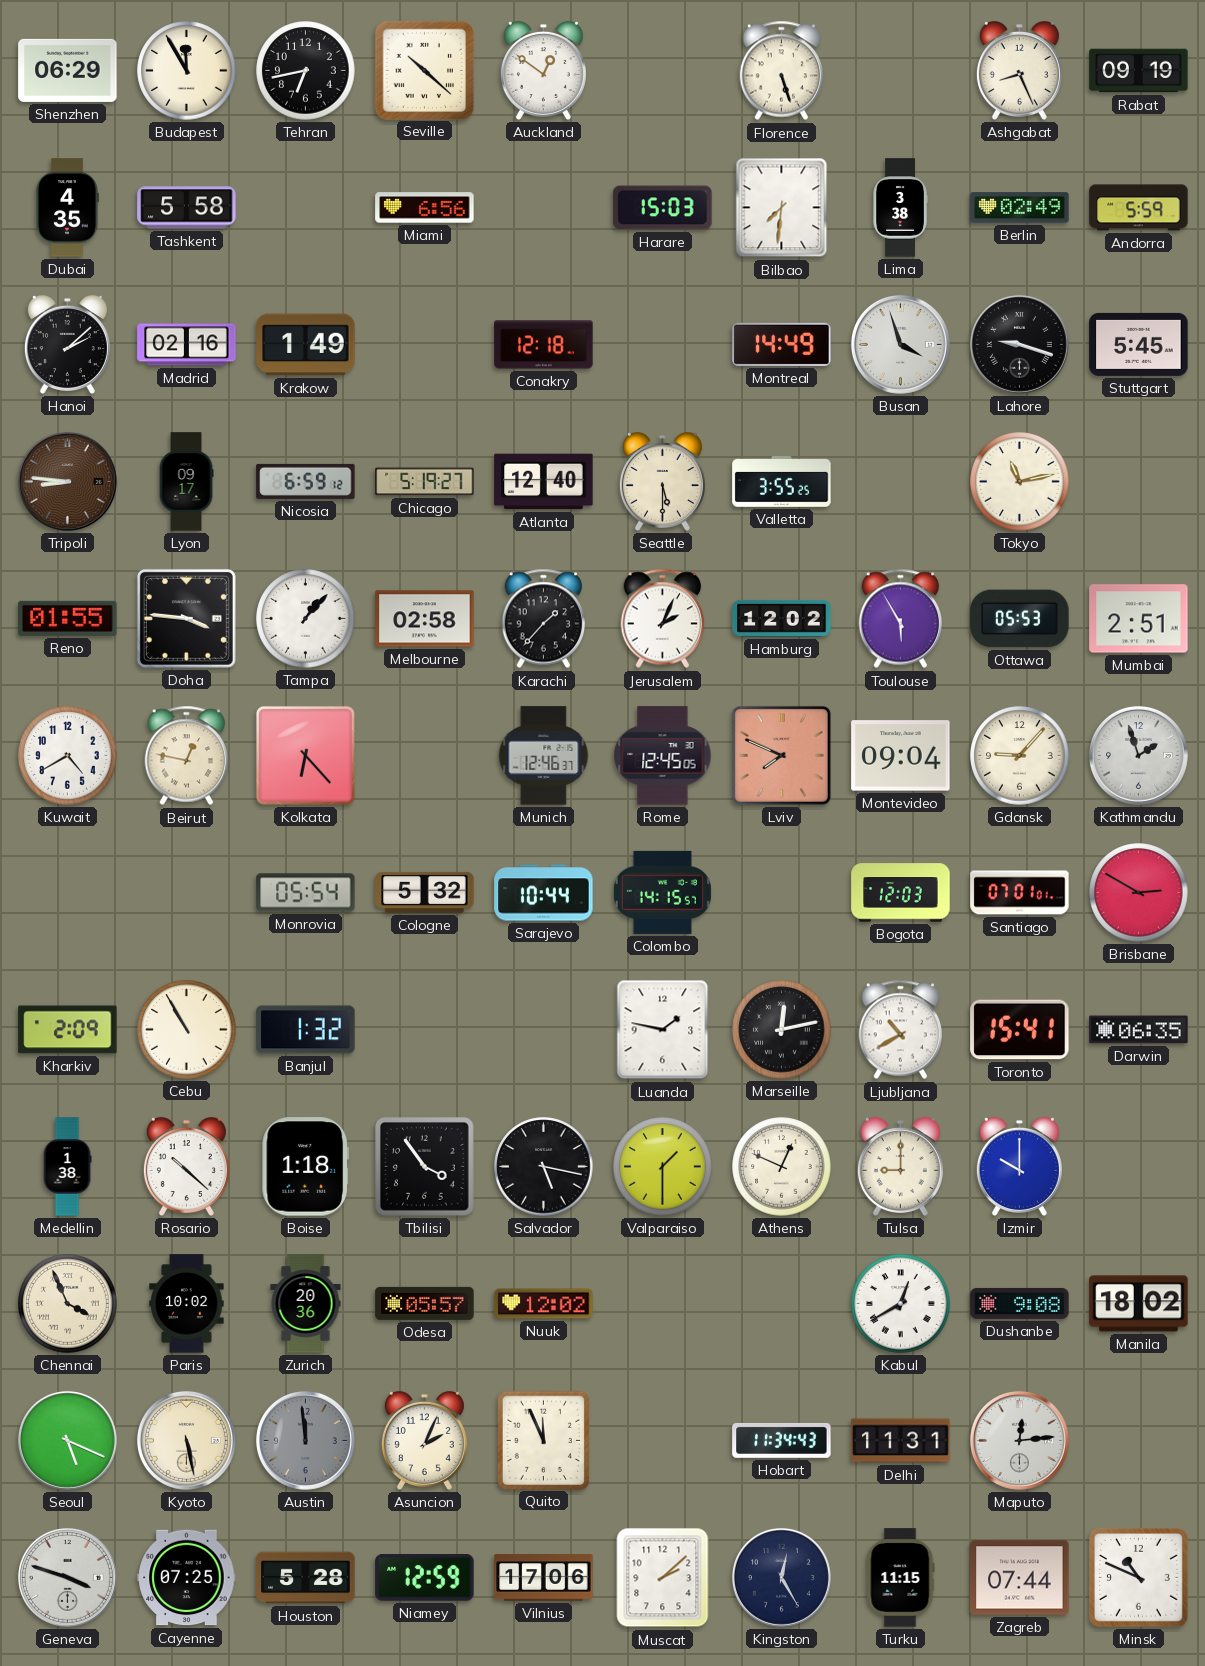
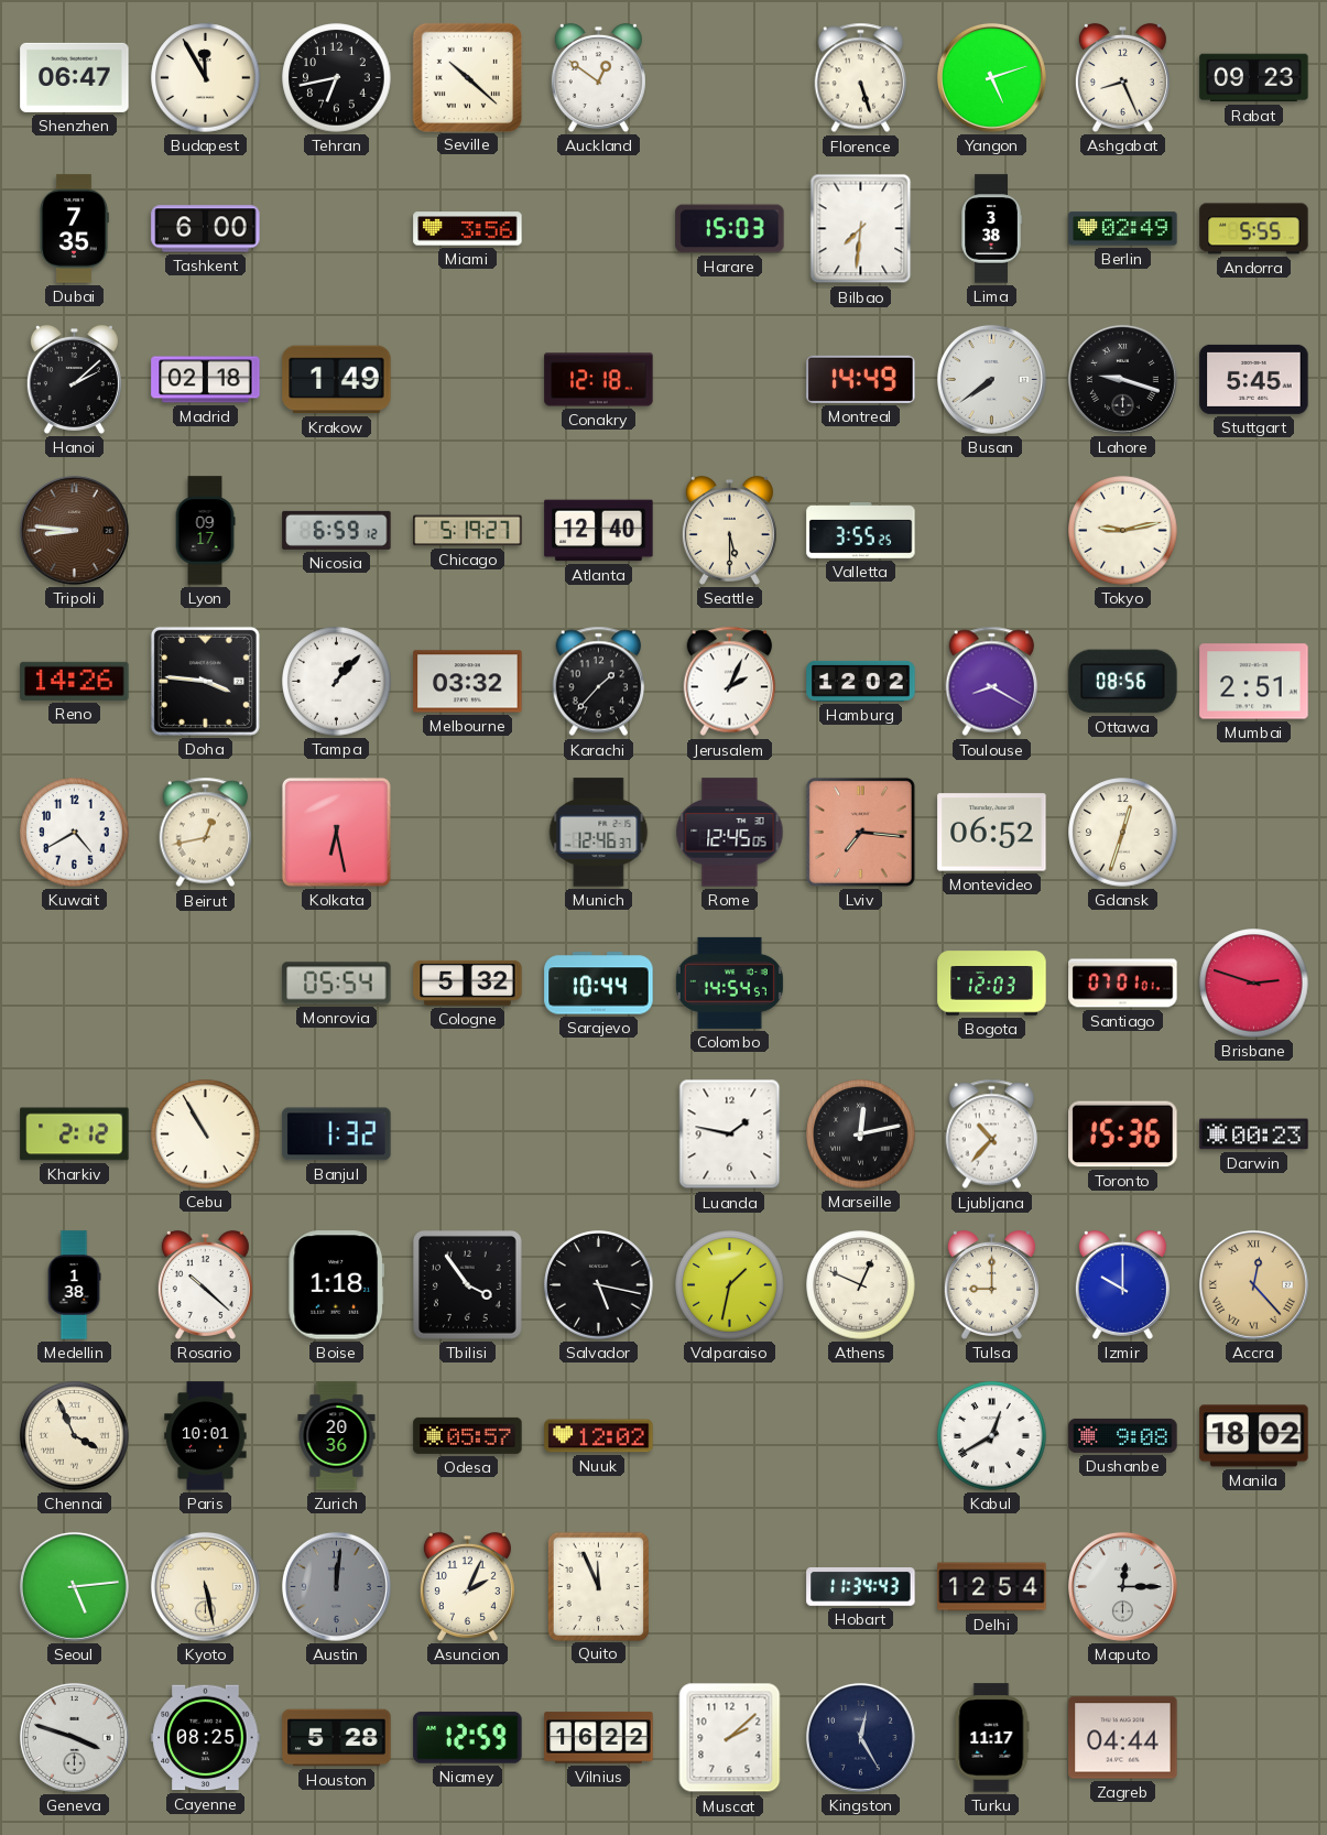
Shenzhen: 06:29 -> 06:47
Yangon: none -> 5:12
Rabat: 09:19 -> 09:23
Dubai: 4:35 -> 7:35
Tashkent: 5:58 -> 6:00
Miami: 6:56 -> 3:56
Andorra: 5:59 -> 5:55
Madrid: 02:16 -> 02:18
Busan: 3:57 -> 7:39
Tokyo: 11:13 -> 9:13
Reno: 01:55 -> 14:26
Melbourne: 02:58 -> 03:32
Toulouse: 5:55 -> 8:20
Ottawa: 05:53 -> 08:56
Beirut: 12:47 -> 12:43
Kolkata: 6:23 -> 6:28
Lviv: 7:49 -> 7:16
Montevideo: 09:04 -> 06:52
Gdansk: 9:07 -> 12:33
Kathmandu: 1:57 -> none
Colombo: 14:15 -> 14:54
Brisbane: 2:50 -> 2:48
Kharkiv: 2:09 -> 2:12
Ljubljana: 10:40 -> 10:37
Toronto: 15:41 -> 15:36
Darwin: 06:35 -> 00:23
Valparaiso: 1:30 -> 1:32
Accra: none -> 12:23
Paris: 10:02 -> 10:01
Seoul: 5:19 -> 5:14
Austin: 11:59 -> 12:01
Delhi: 11:31 -> 12:54
Maputo: 12:14 -> 12:15
Cayenne: 07:25 -> 08:25
Vilnius: 17:06 -> 16:22
Turku: 11:15 -> 11:17
Zagreb: 07:44 -> 04:44
Minsk: 10:49 -> none
